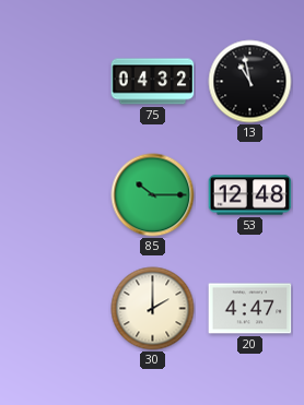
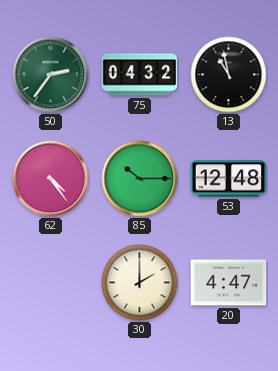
50: none -> 2:36
62: none -> 4:24
